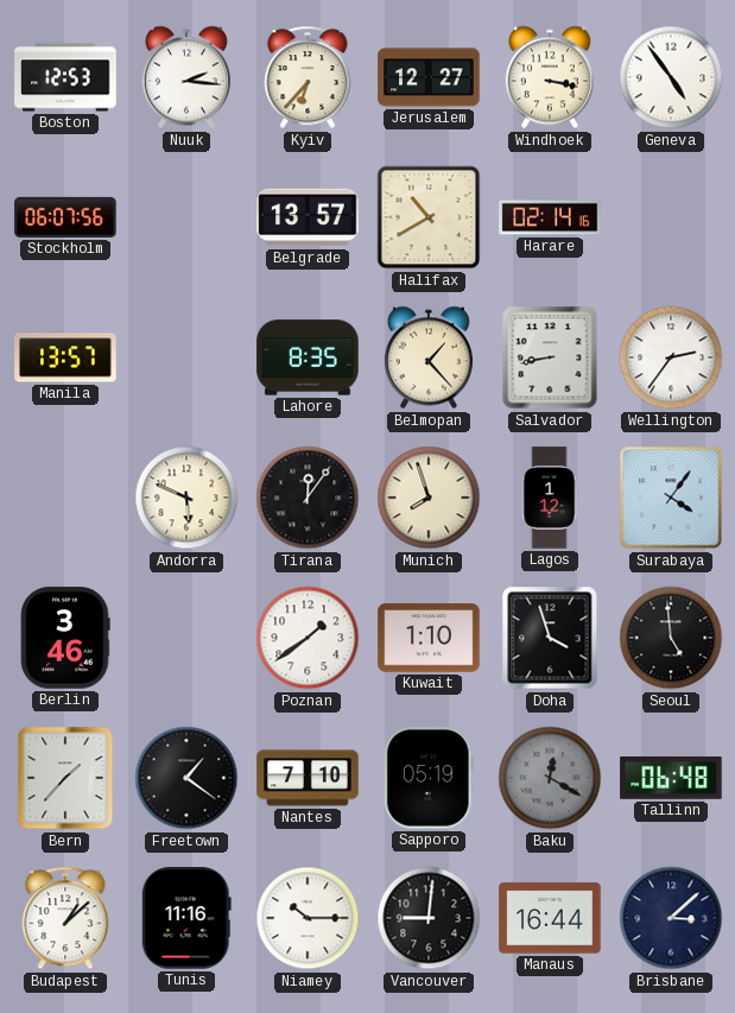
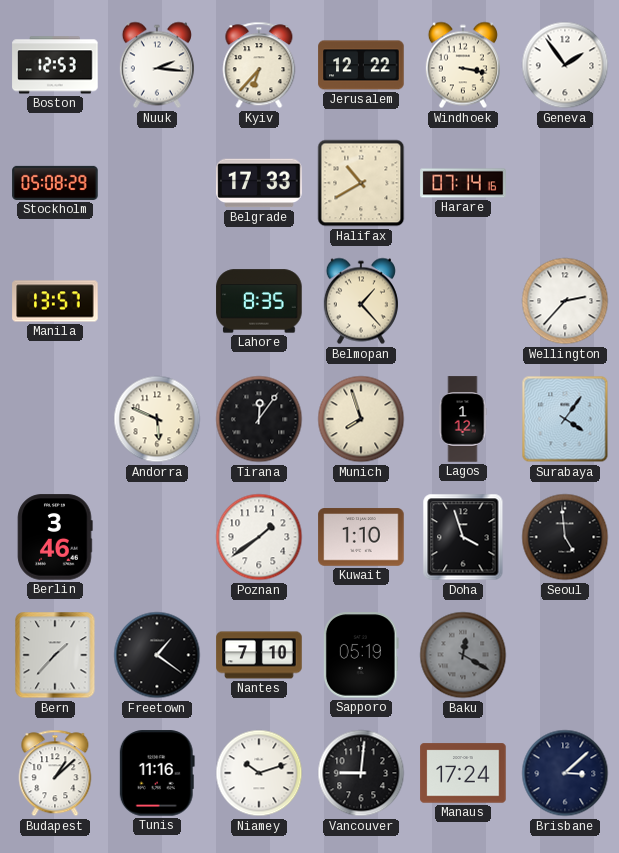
Jerusalem: 12:27 -> 12:22
Geneva: 4:54 -> 1:54
Stockholm: 06:07 -> 05:08
Belgrade: 13:57 -> 17:33
Harare: 02:14 -> 07:14
Salvador: 8:43 -> none
Wellington: 2:36 -> 2:37
Tallinn: 06:48 -> none
Niamey: 10:15 -> 10:12
Manaus: 16:44 -> 17:24
